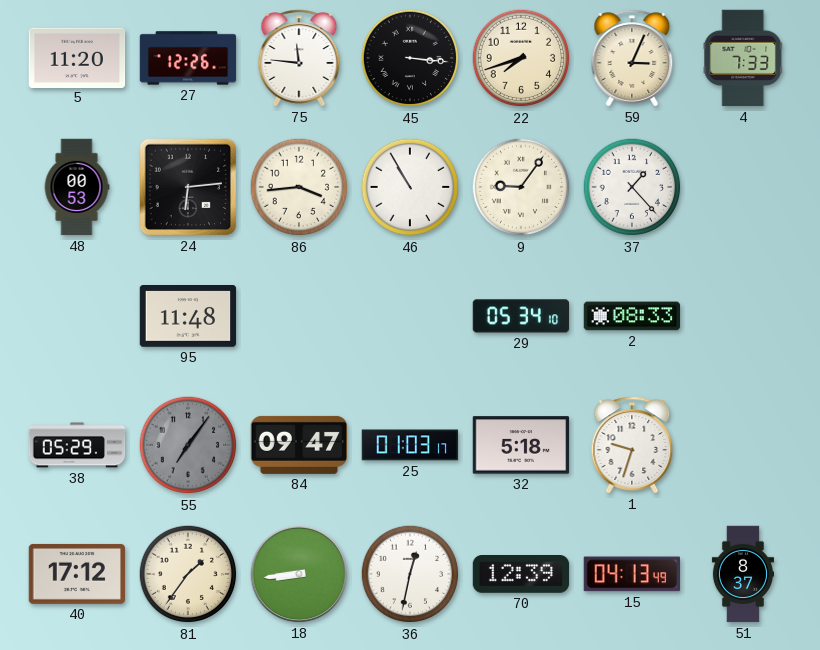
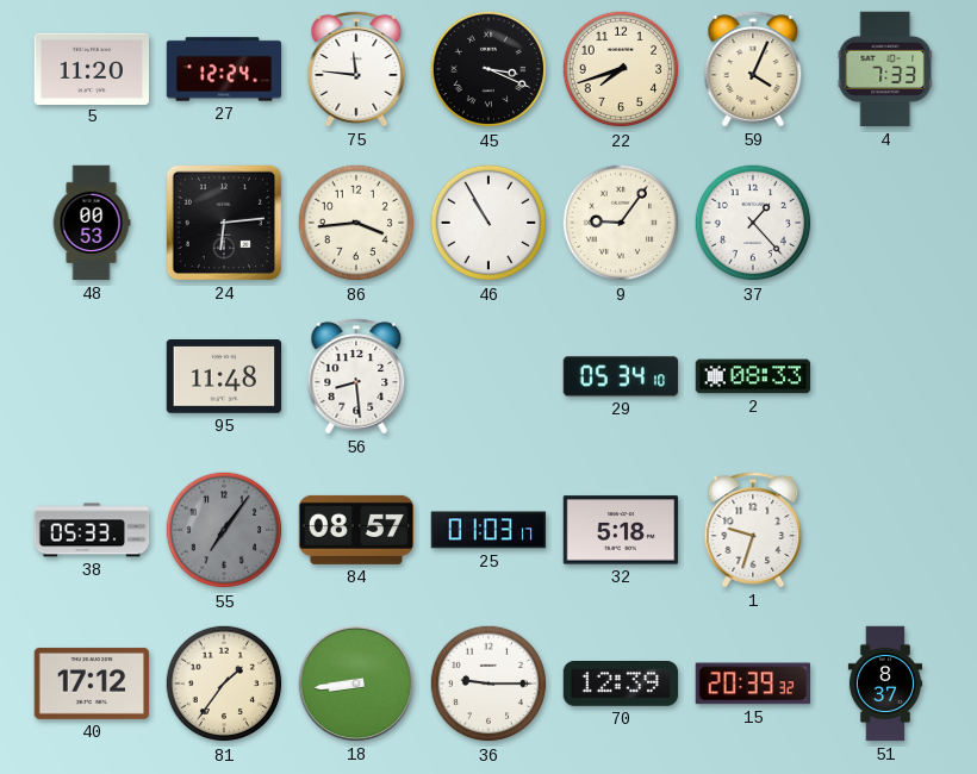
27: 12:26 -> 12:24
45: 3:16 -> 3:19
59: 3:04 -> 4:04
56: none -> 8:29
38: 05:29 -> 05:33
84: 09:47 -> 08:57
36: 12:32 -> 9:15
15: 04:13 -> 20:39
